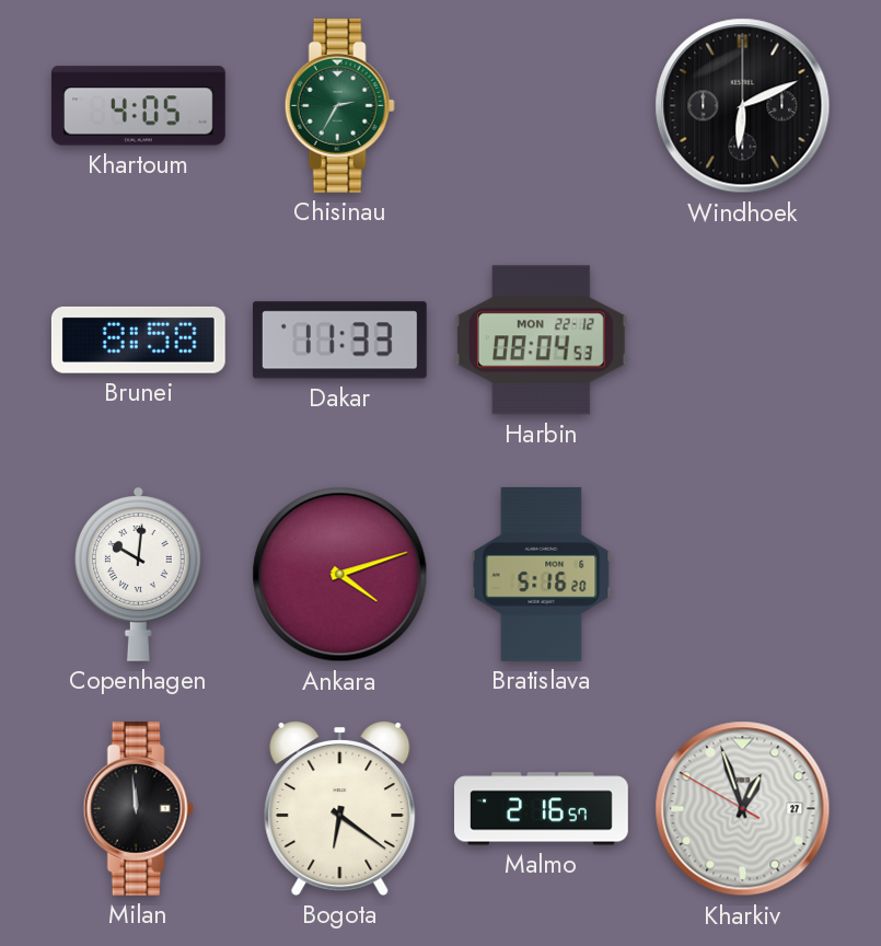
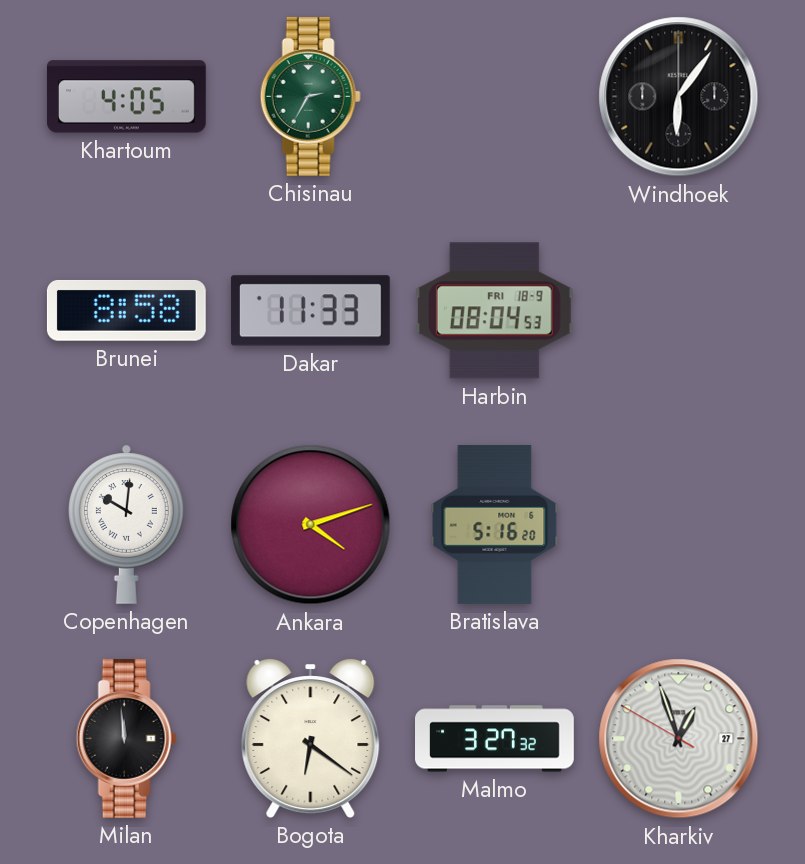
Windhoek: 6:11 -> 6:06
Harbin date: MON 22-12 -> FRI 18-9
Malmo: 2:16 -> 3:27
